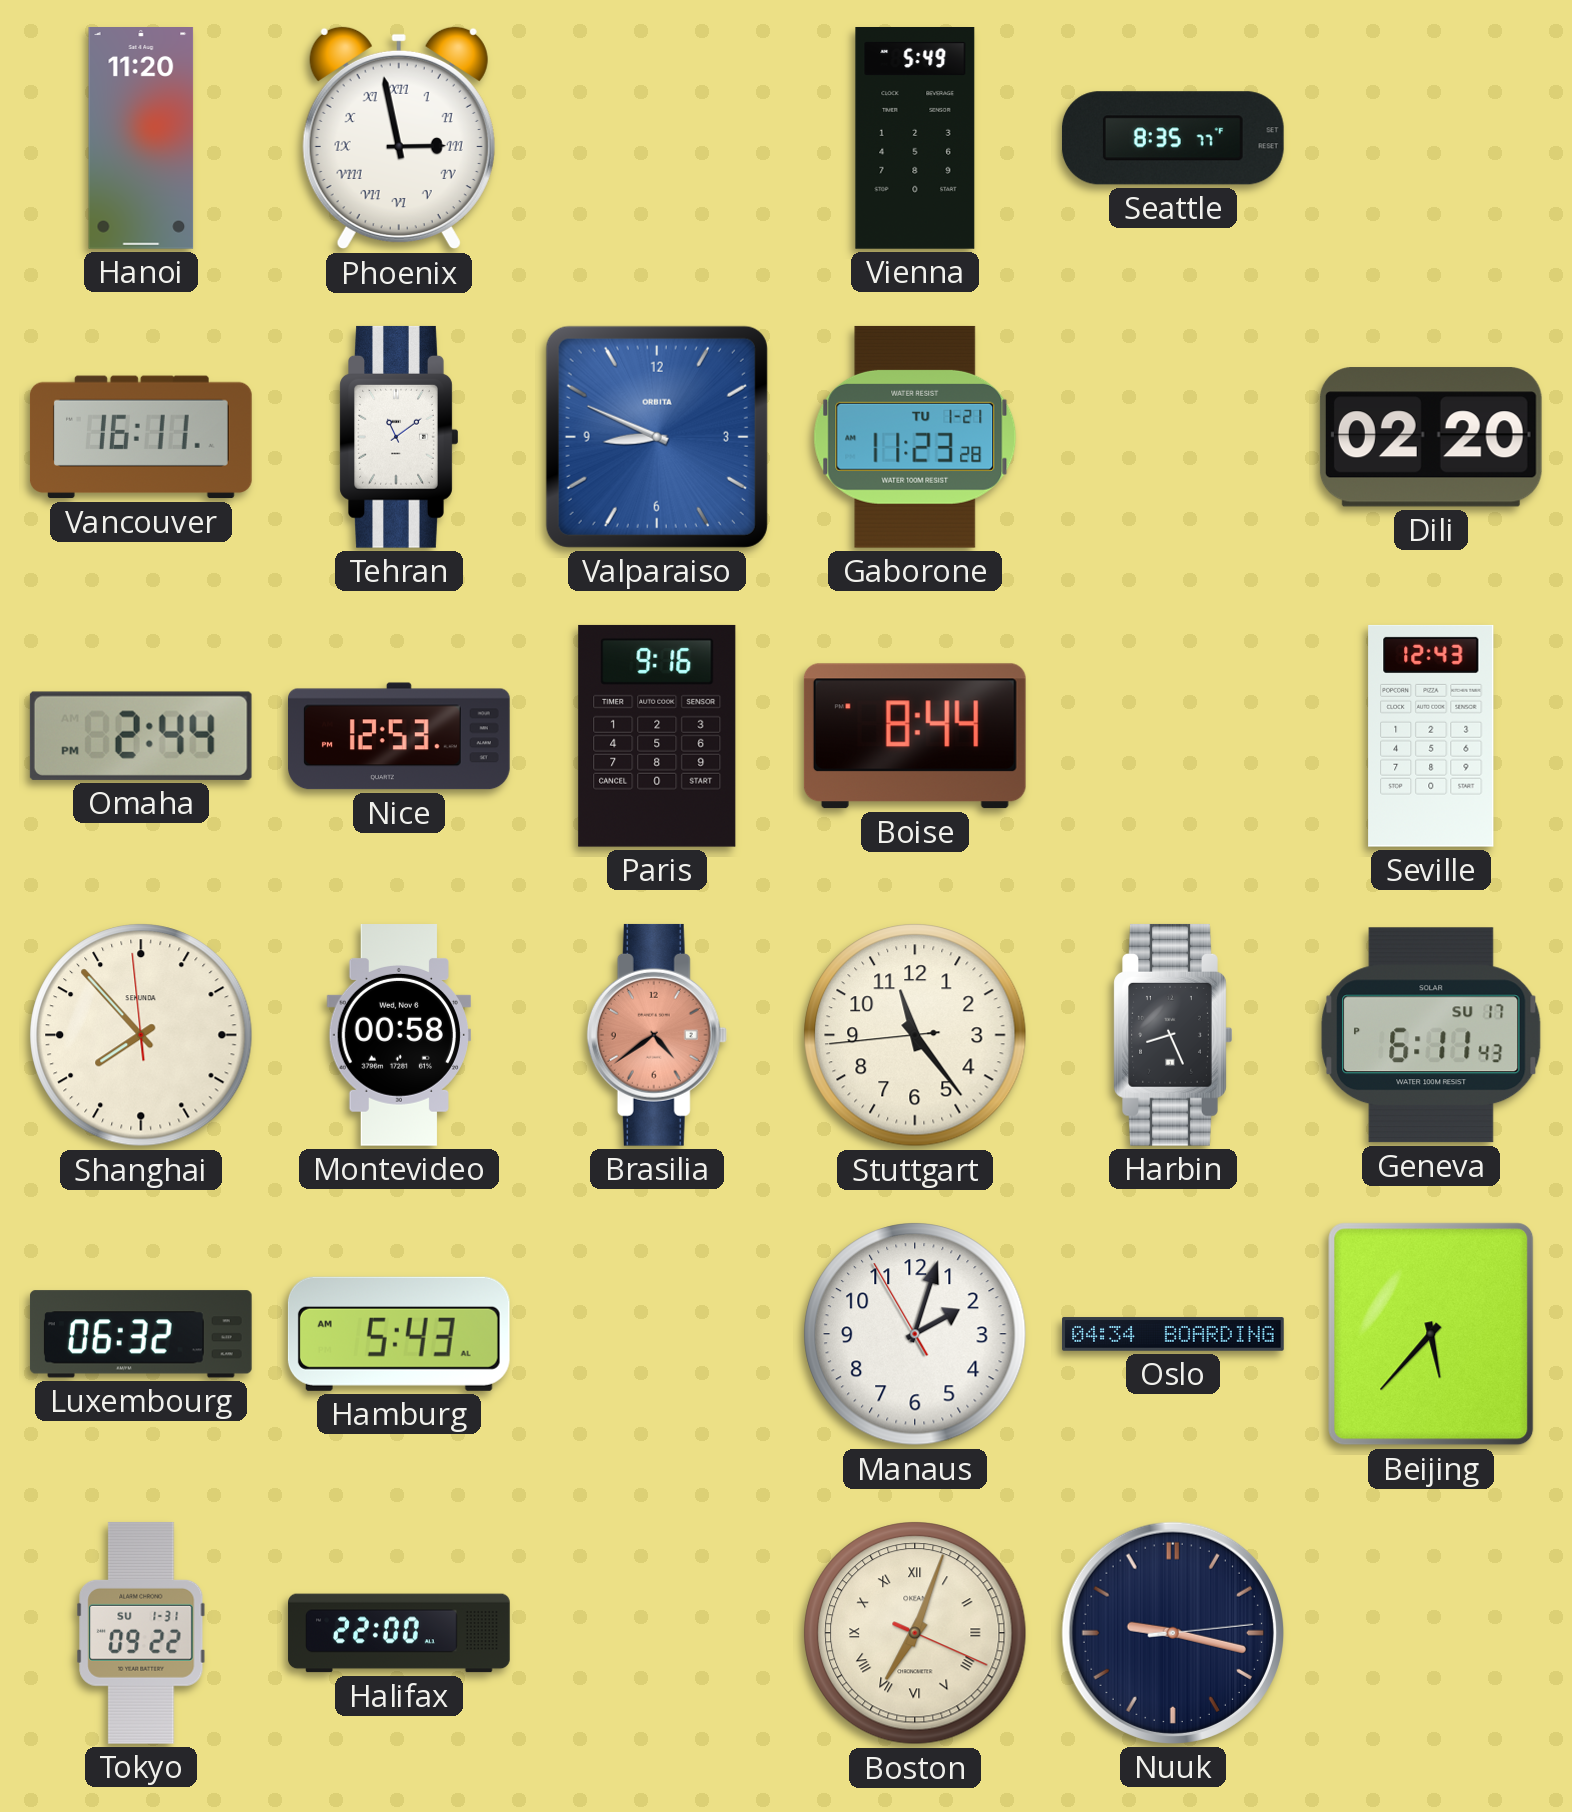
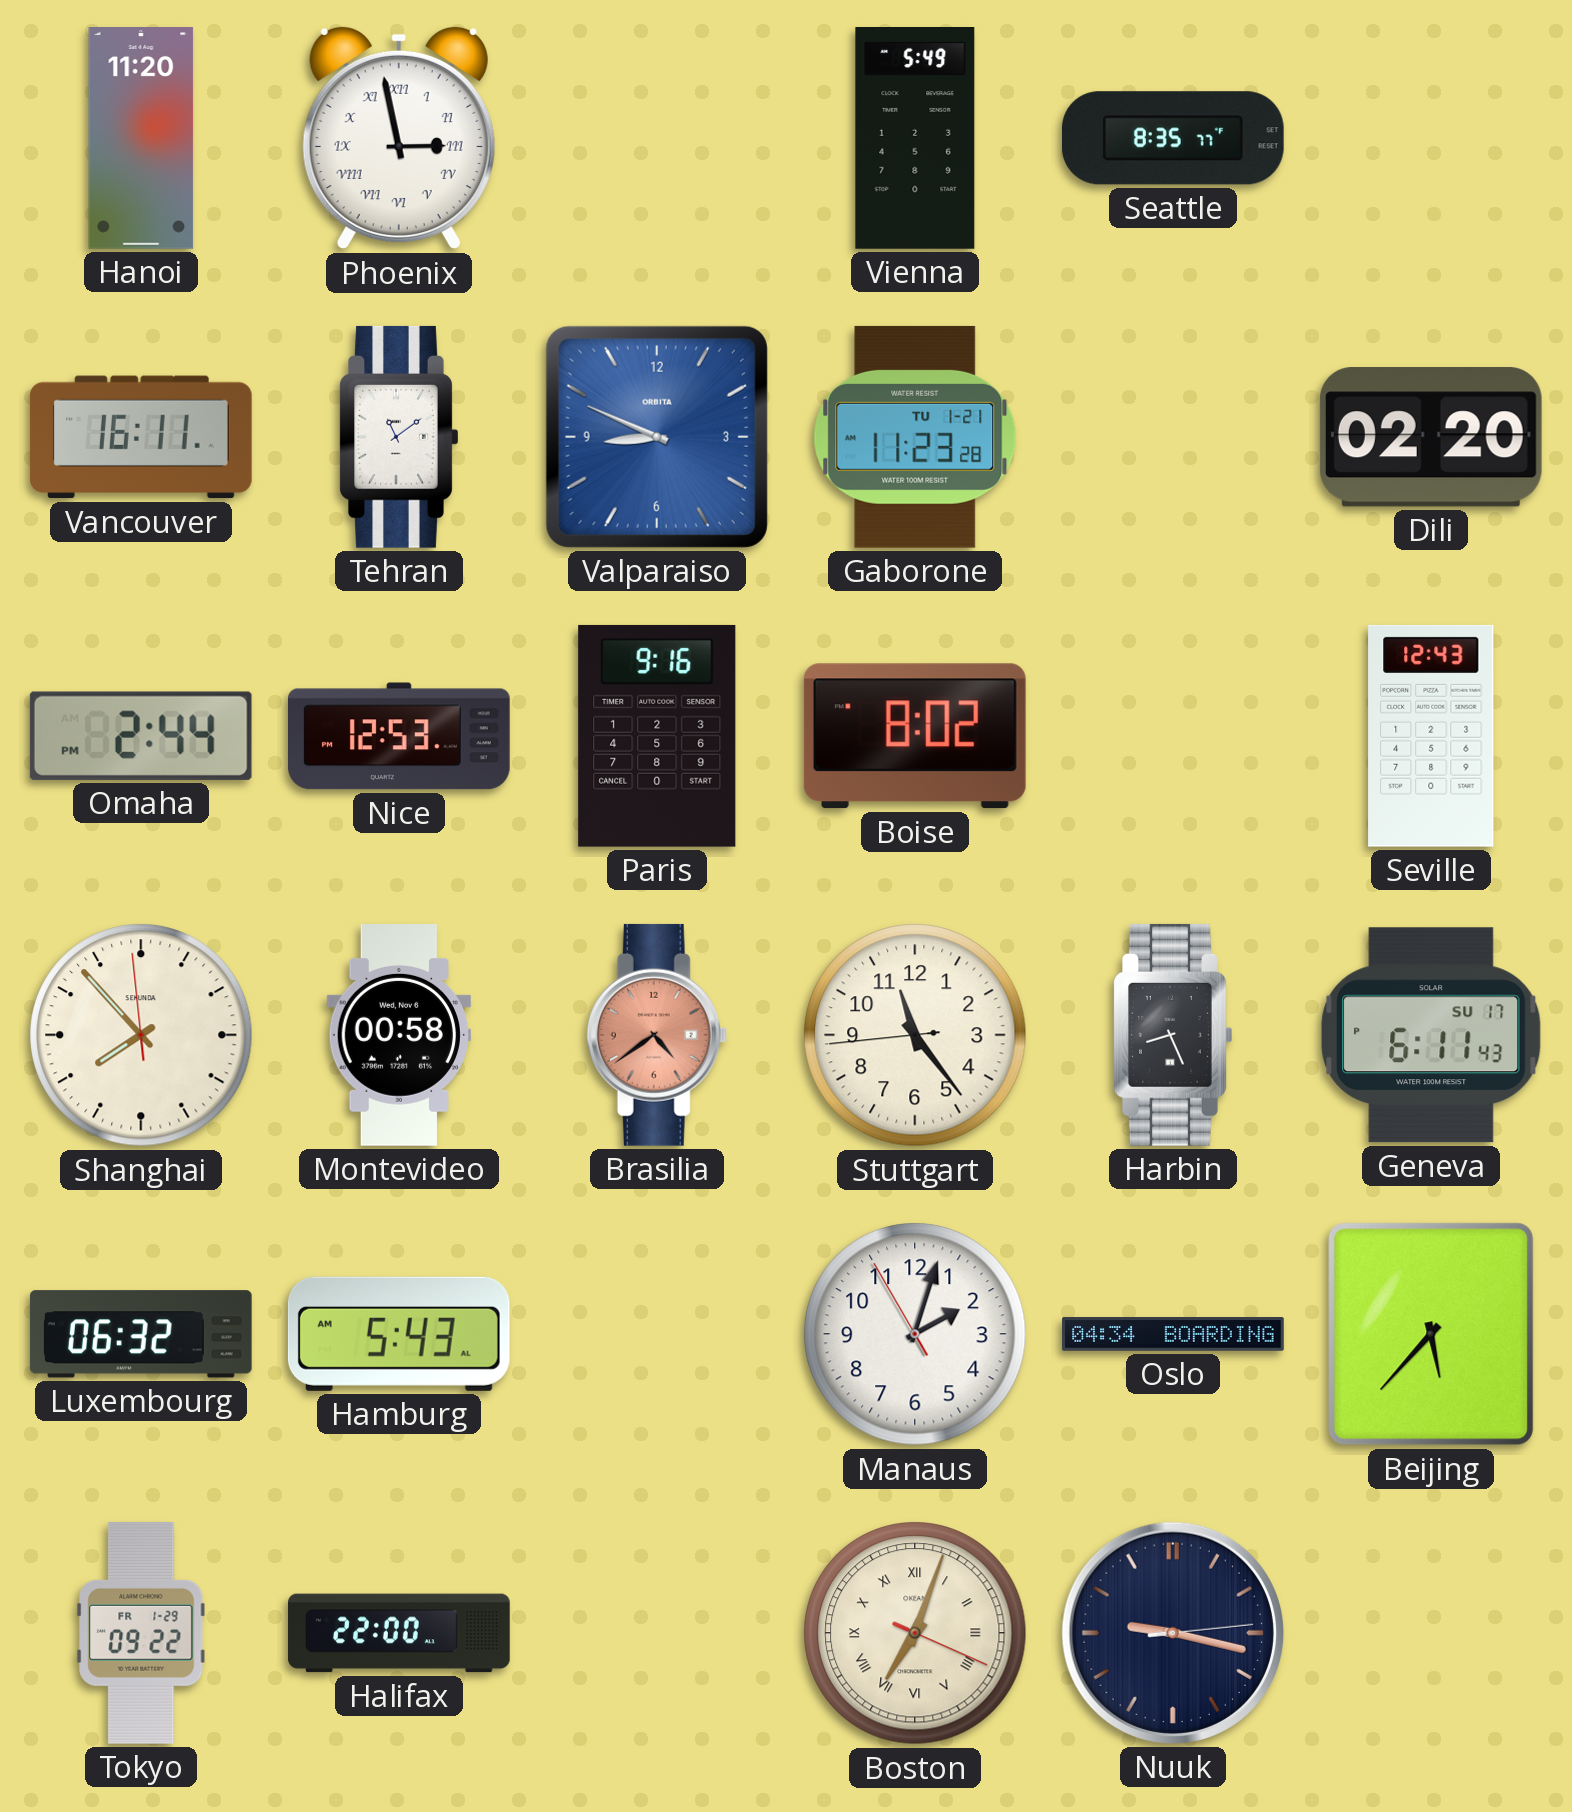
Boise: 8:44 -> 8:02
Tokyo date: SU 1-31 -> FR 1-29
